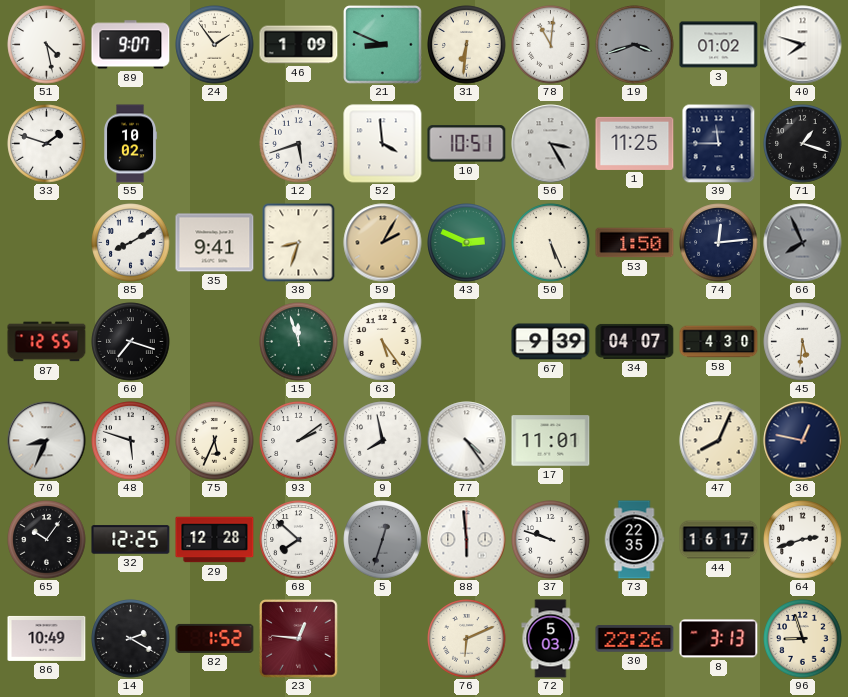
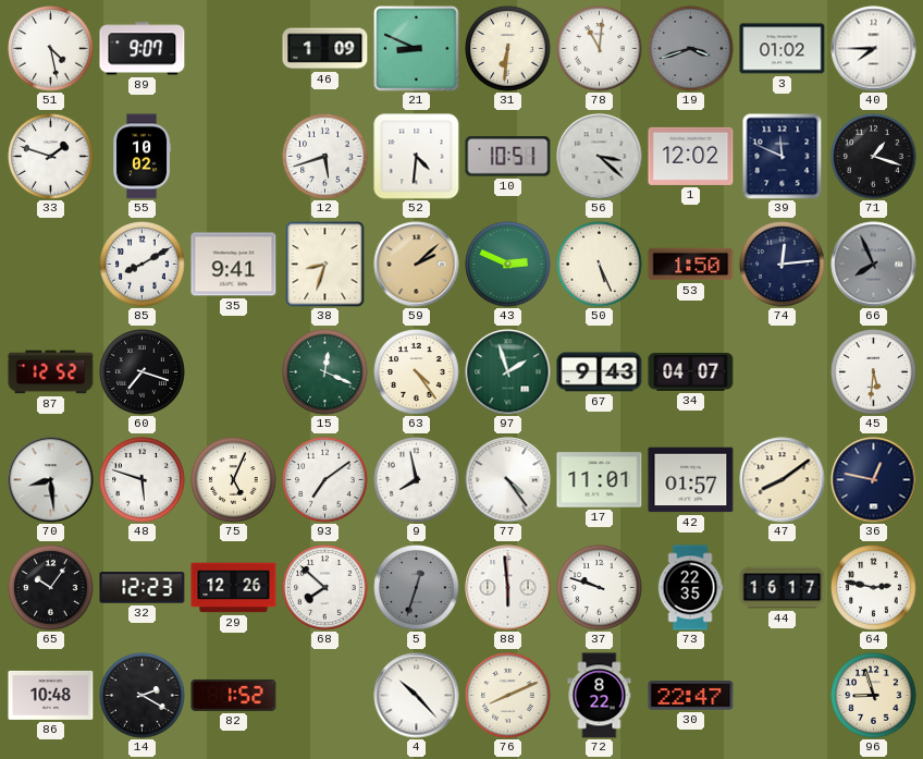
24: 1:54 -> none
40: 7:48 -> 7:45
52: 3:59 -> 4:31
56: 3:25 -> 3:22
1: 11:25 -> 12:02
39: 11:45 -> 11:49
59: 2:05 -> 2:08
87: 12:55 -> 12:52
15: 11:57 -> 12:19
63: 5:24 -> 4:24
97: none -> 1:57
67: 9:39 -> 9:43
58: 4:30 -> none
70: 8:34 -> 8:29
75: 5:34 -> 5:04
93: 2:09 -> 7:09
42: none -> 01:57
47: 8:04 -> 8:09
32: 12:25 -> 12:23
29: 12:28 -> 12:26
64: 2:42 -> 2:47
86: 10:49 -> 10:48
23: 12:46 -> none
4: none -> 10:23
76: 6:11 -> 8:11
72: 5:03 -> 8:22
30: 22:26 -> 22:47
8: 3:13 -> none
